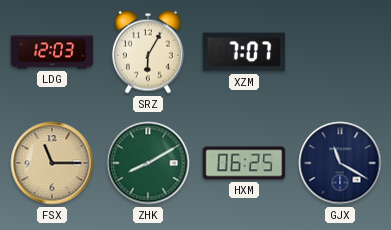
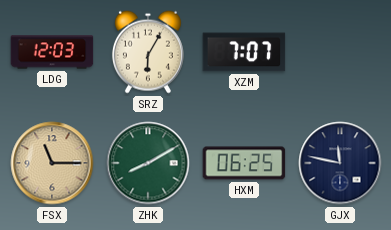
GJX: 11:20 -> 11:47
